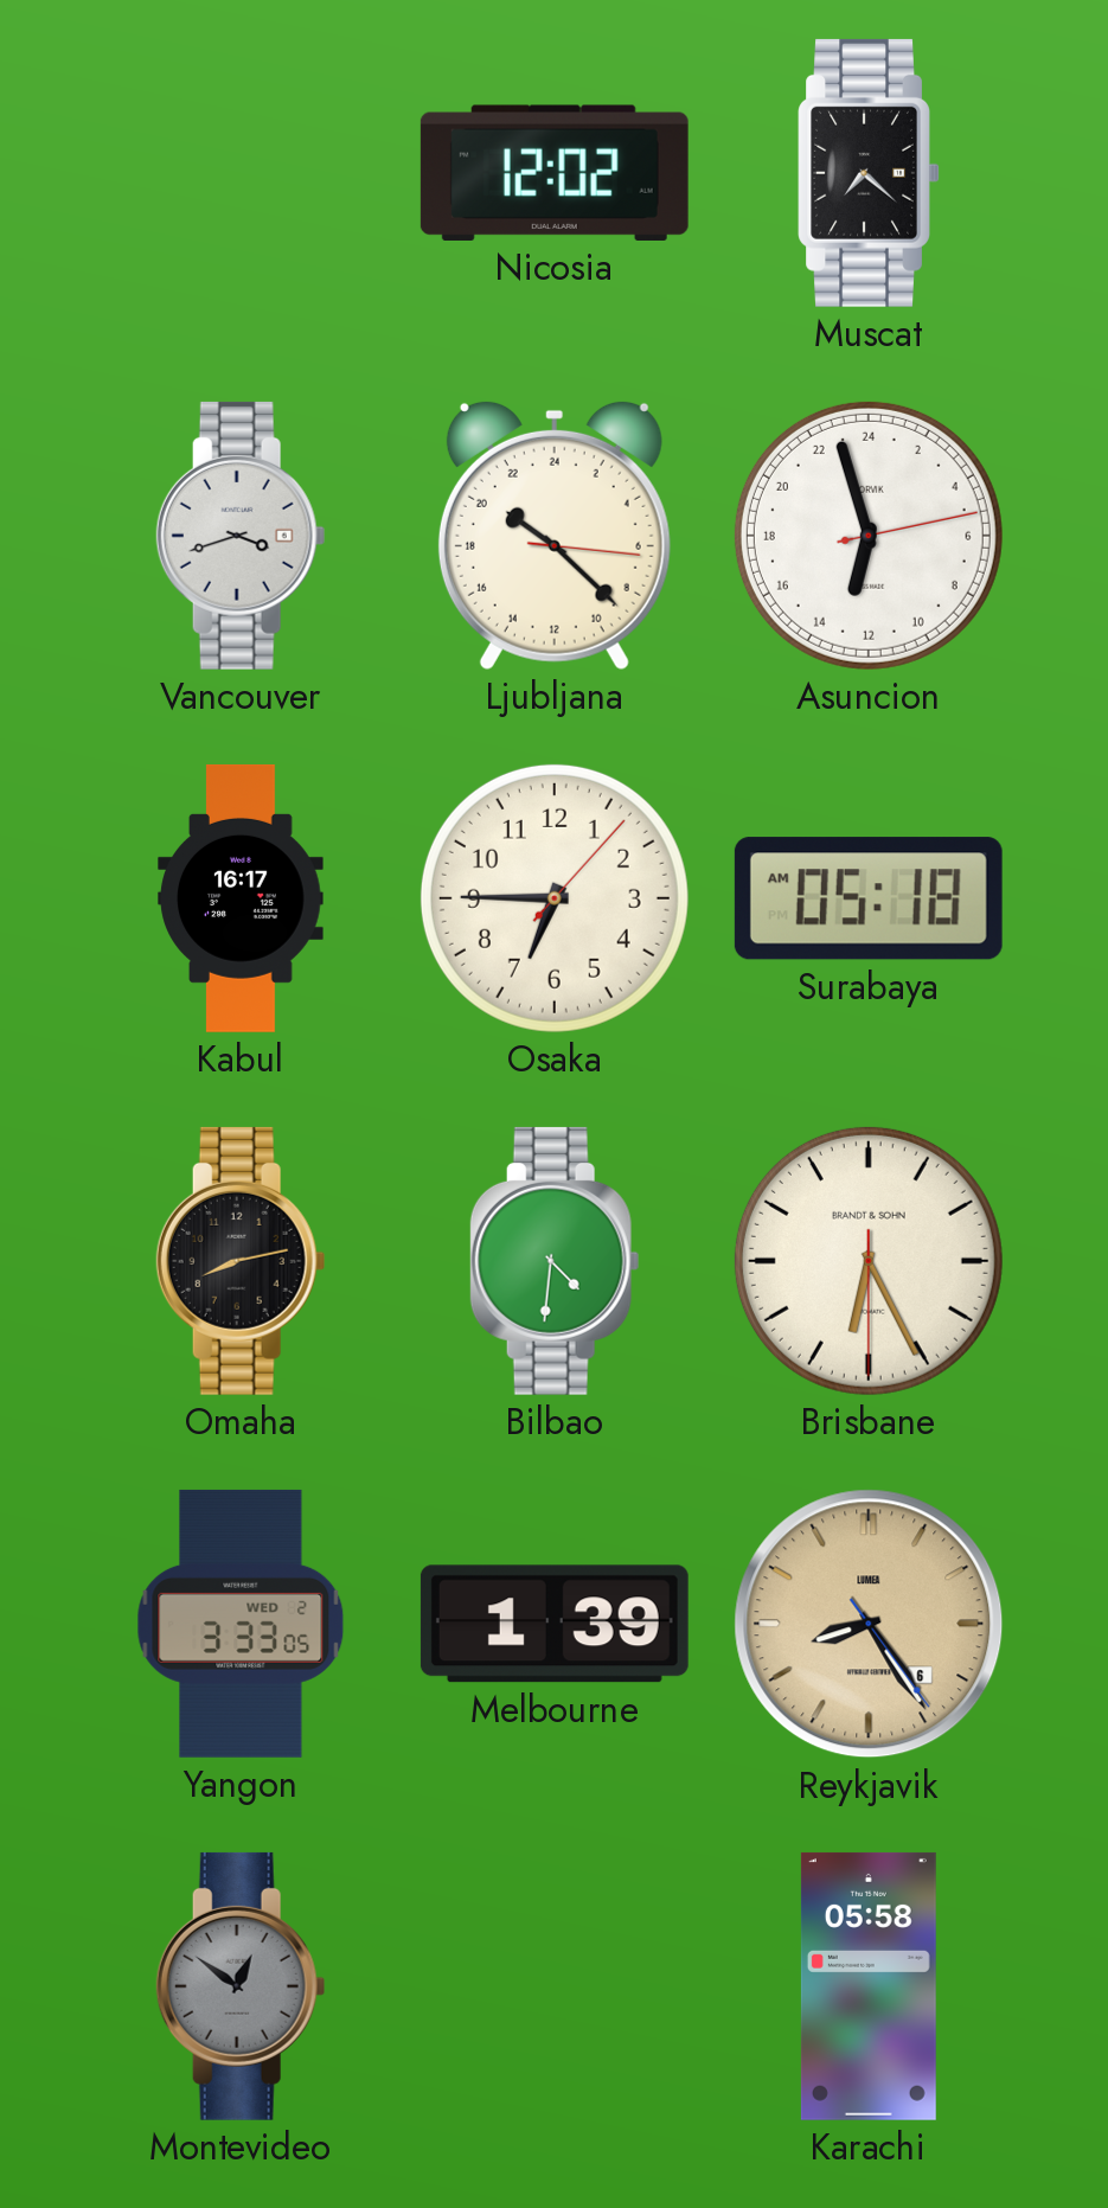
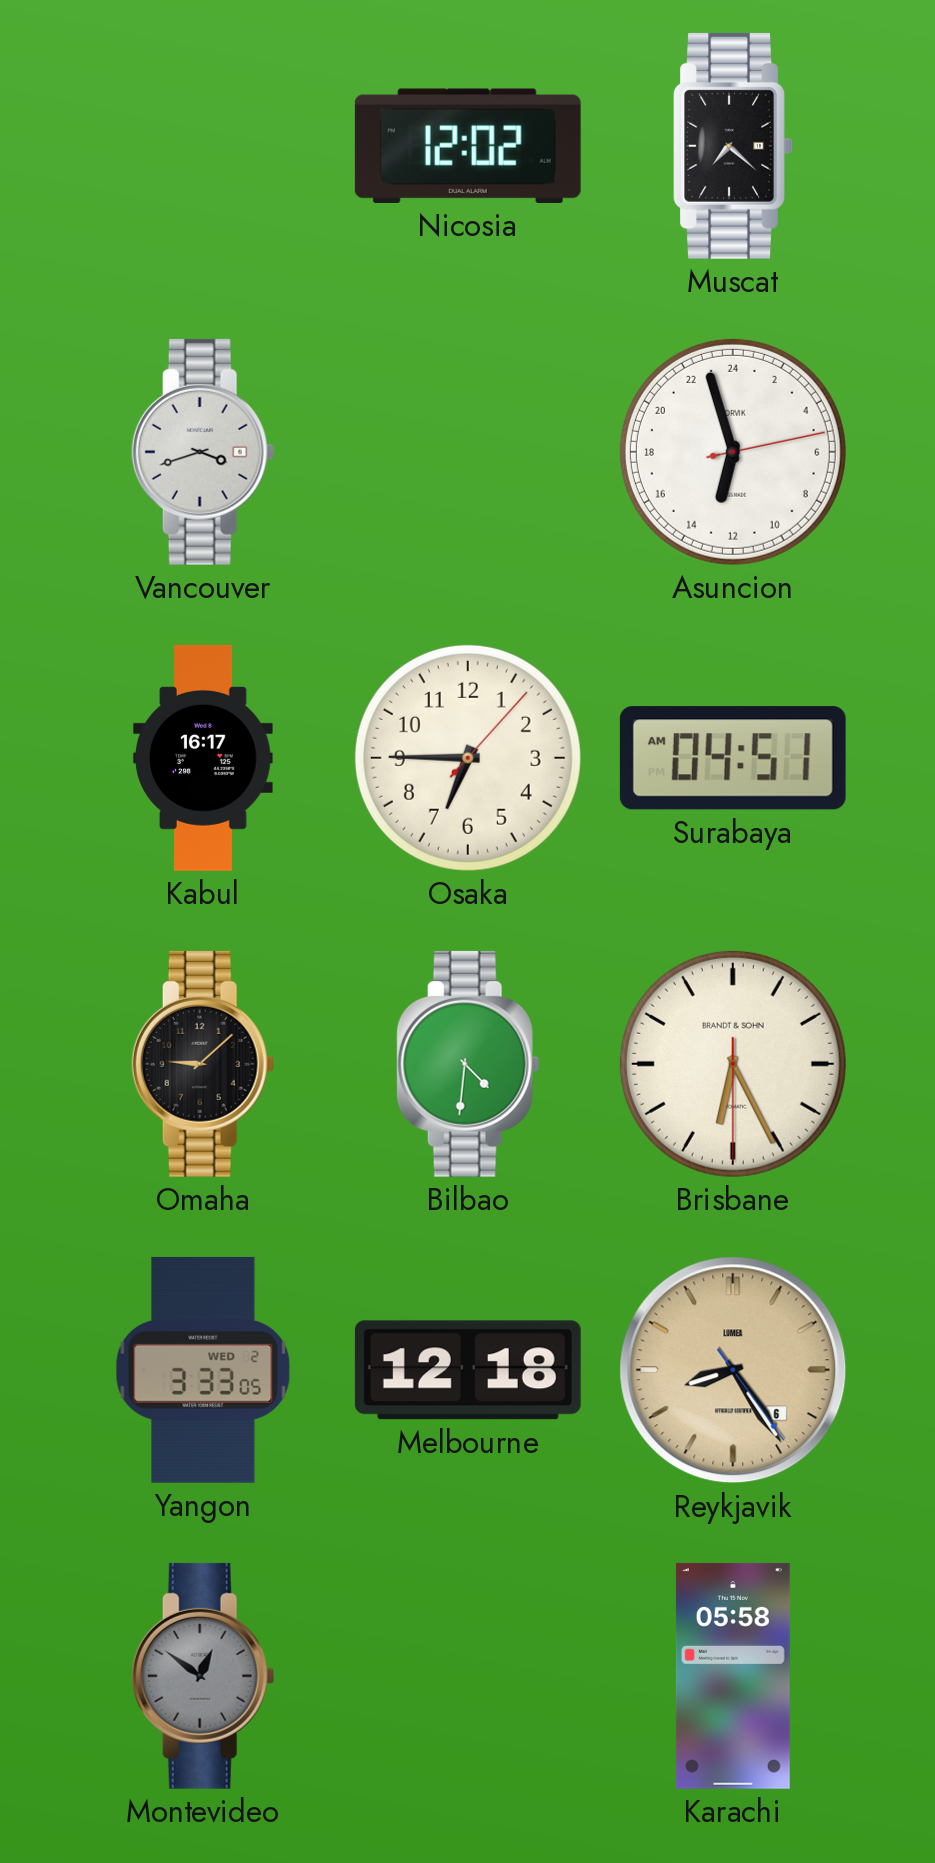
Ljubljana: 20:22 -> none
Surabaya: 05:18 -> 04:51
Omaha: 8:13 -> 9:08
Melbourne: 1:39 -> 12:18
